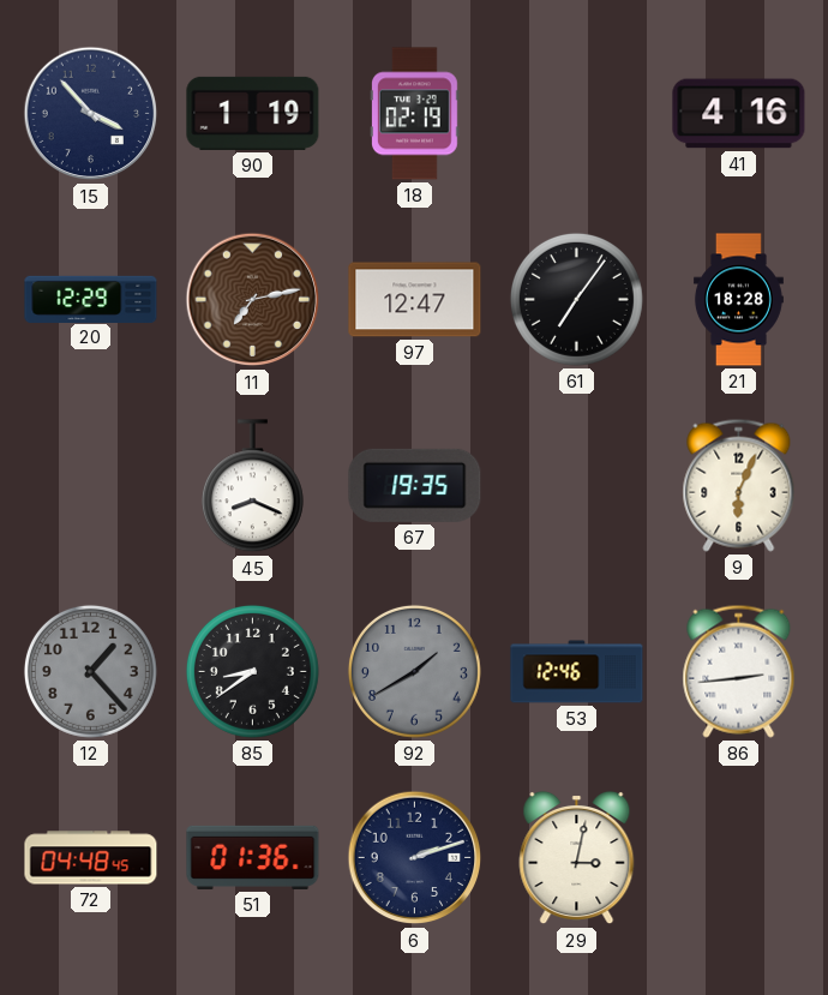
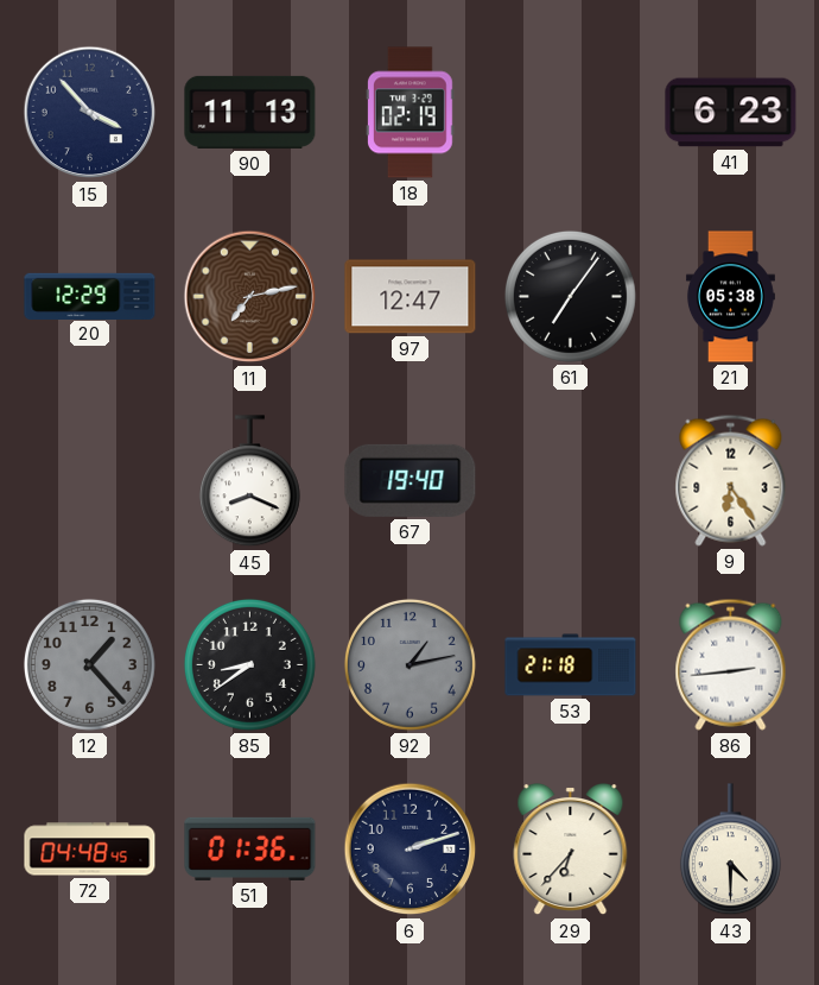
90: 1:19 -> 11:13
41: 4:16 -> 6:23
21: 18:28 -> 05:38
67: 19:35 -> 19:40
9: 6:04 -> 6:24
92: 1:40 -> 1:13
53: 12:46 -> 21:18
29: 3:02 -> 6:37
43: none -> 4:30
